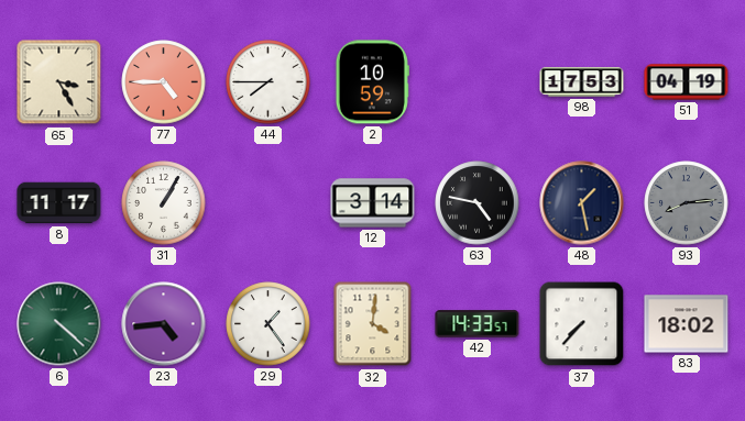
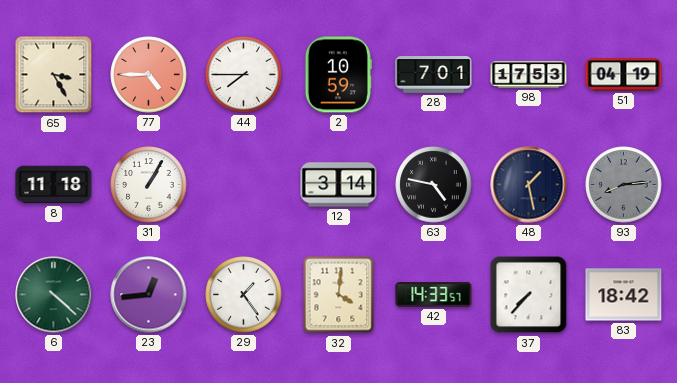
28: none -> 7:01
8: 11:17 -> 11:18
23: 4:44 -> 12:44
83: 18:02 -> 18:42
